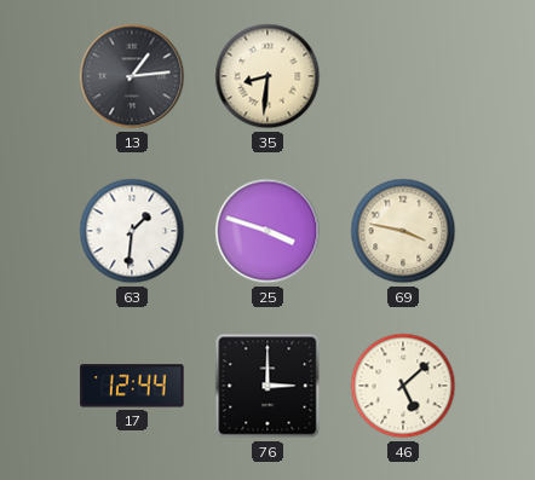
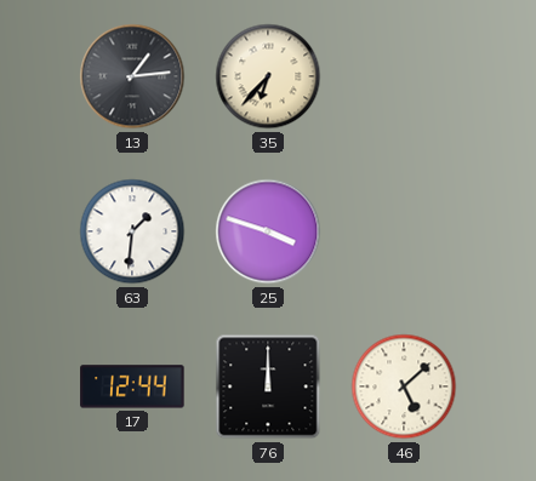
35: 8:31 -> 6:37
69: 3:47 -> none
76: 3:00 -> 12:00
